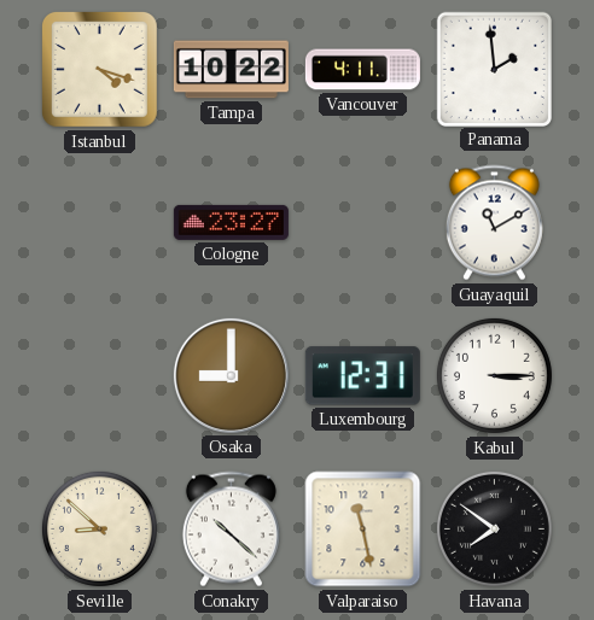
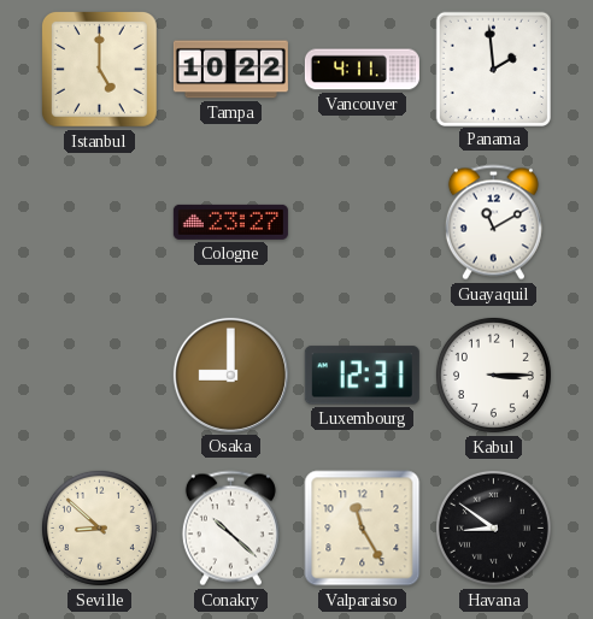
Istanbul: 4:18 -> 5:00
Valparaiso: 11:28 -> 11:25
Havana: 7:51 -> 8:51
